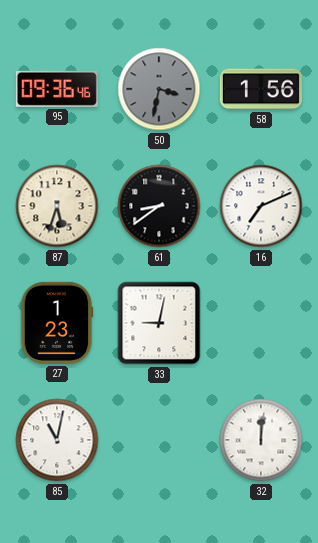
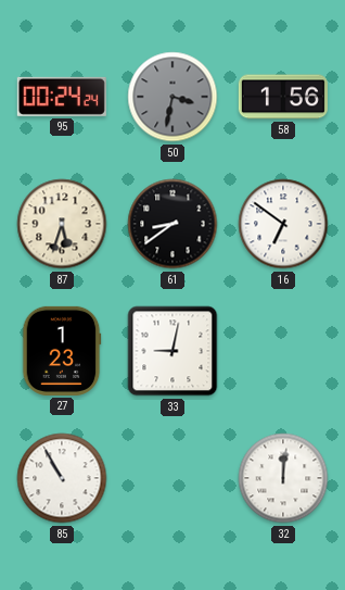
95: 09:36 -> 00:24
16: 7:11 -> 6:51
85: 11:02 -> 10:55
